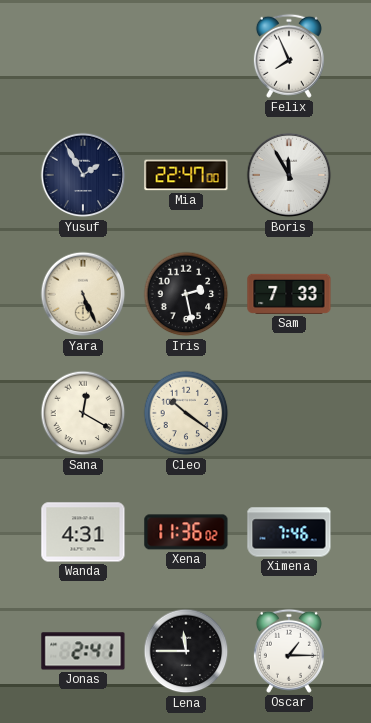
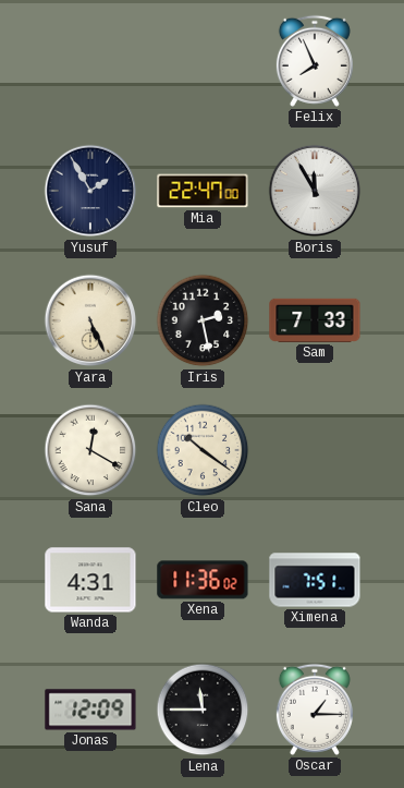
Ximena: 7:46 -> 7:51
Jonas: 2:41 -> 12:09
